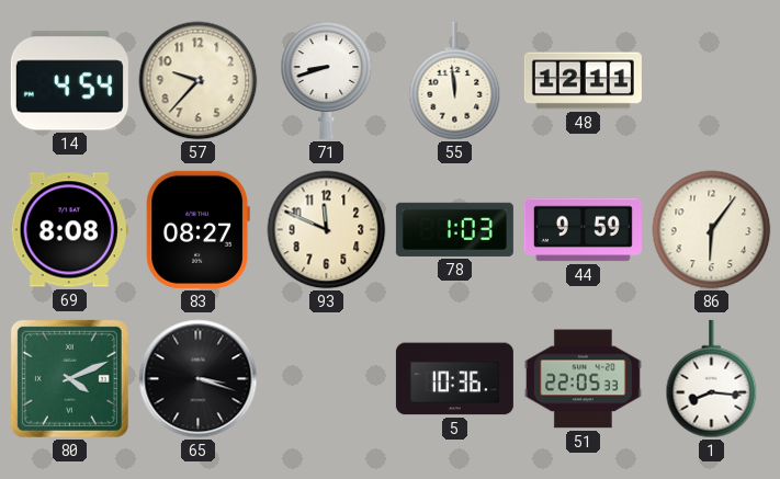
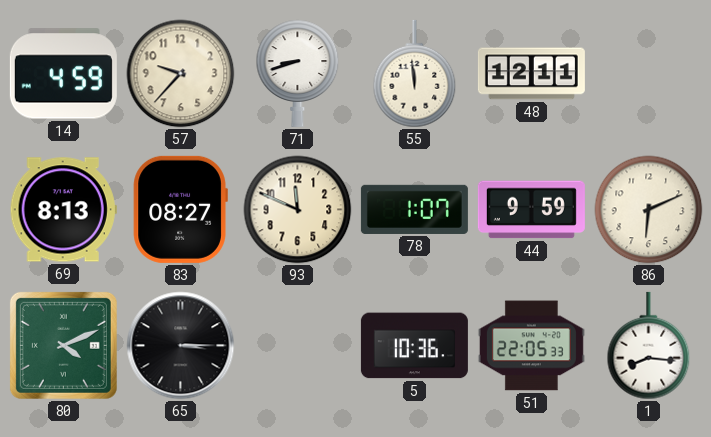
14: 4:54 -> 4:59
69: 8:08 -> 8:13
78: 1:03 -> 1:07
86: 6:06 -> 6:11
65: 3:18 -> 3:15
